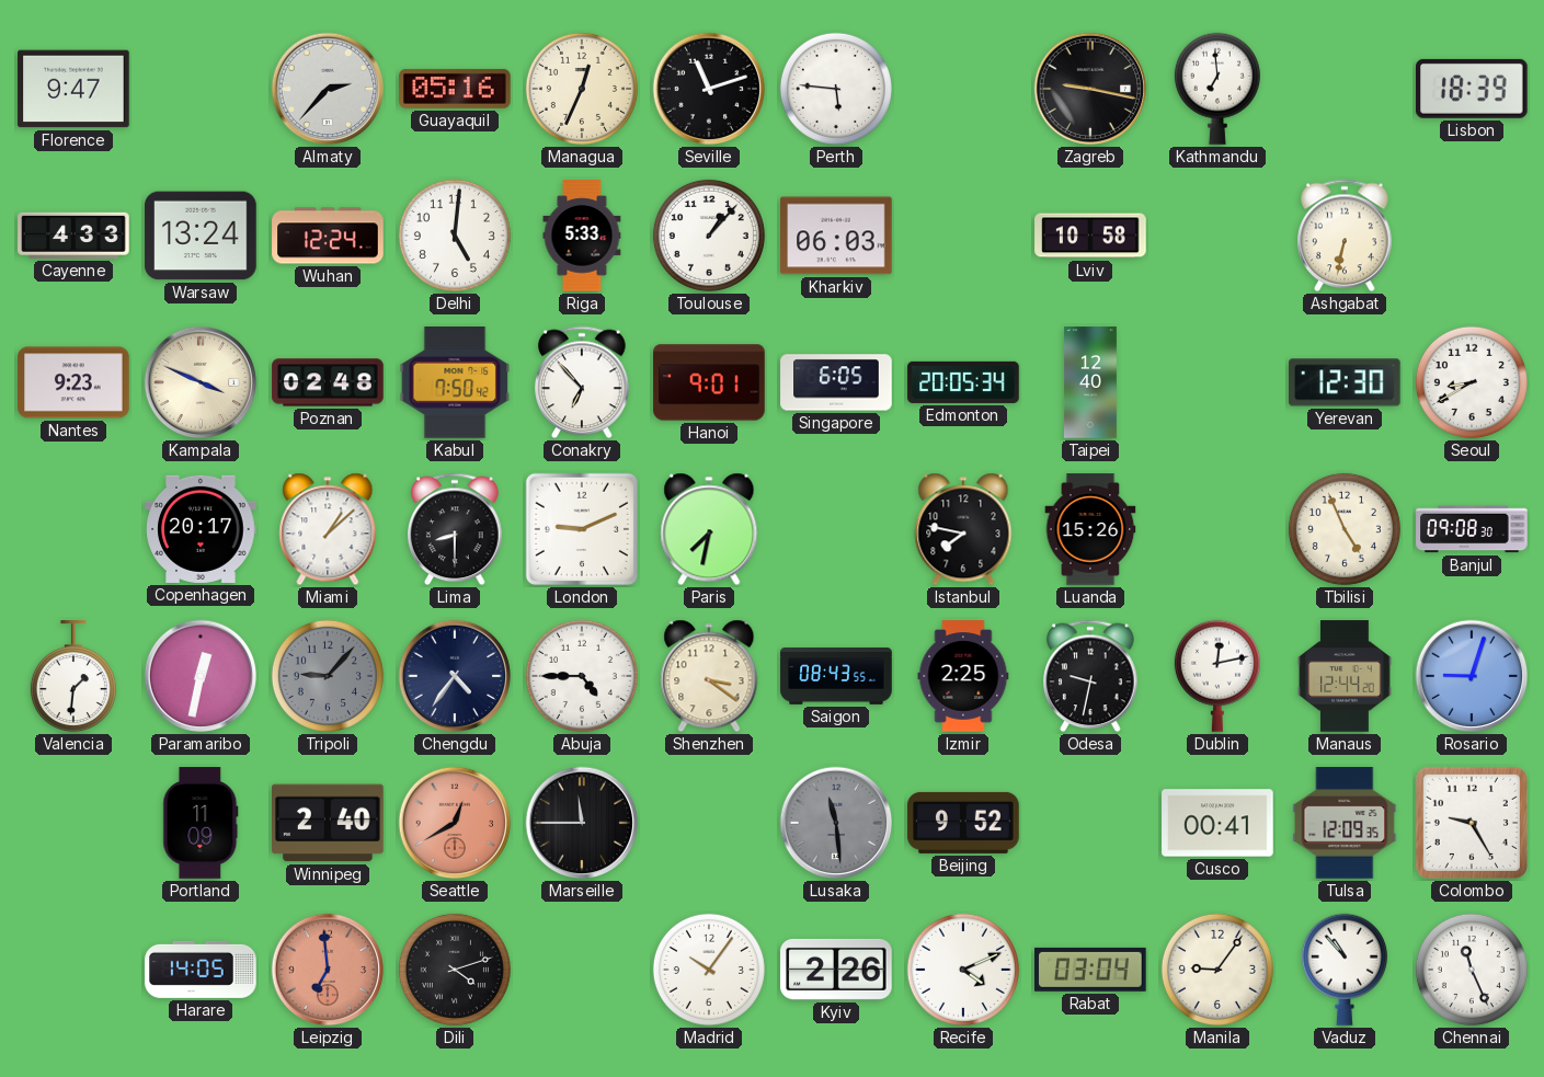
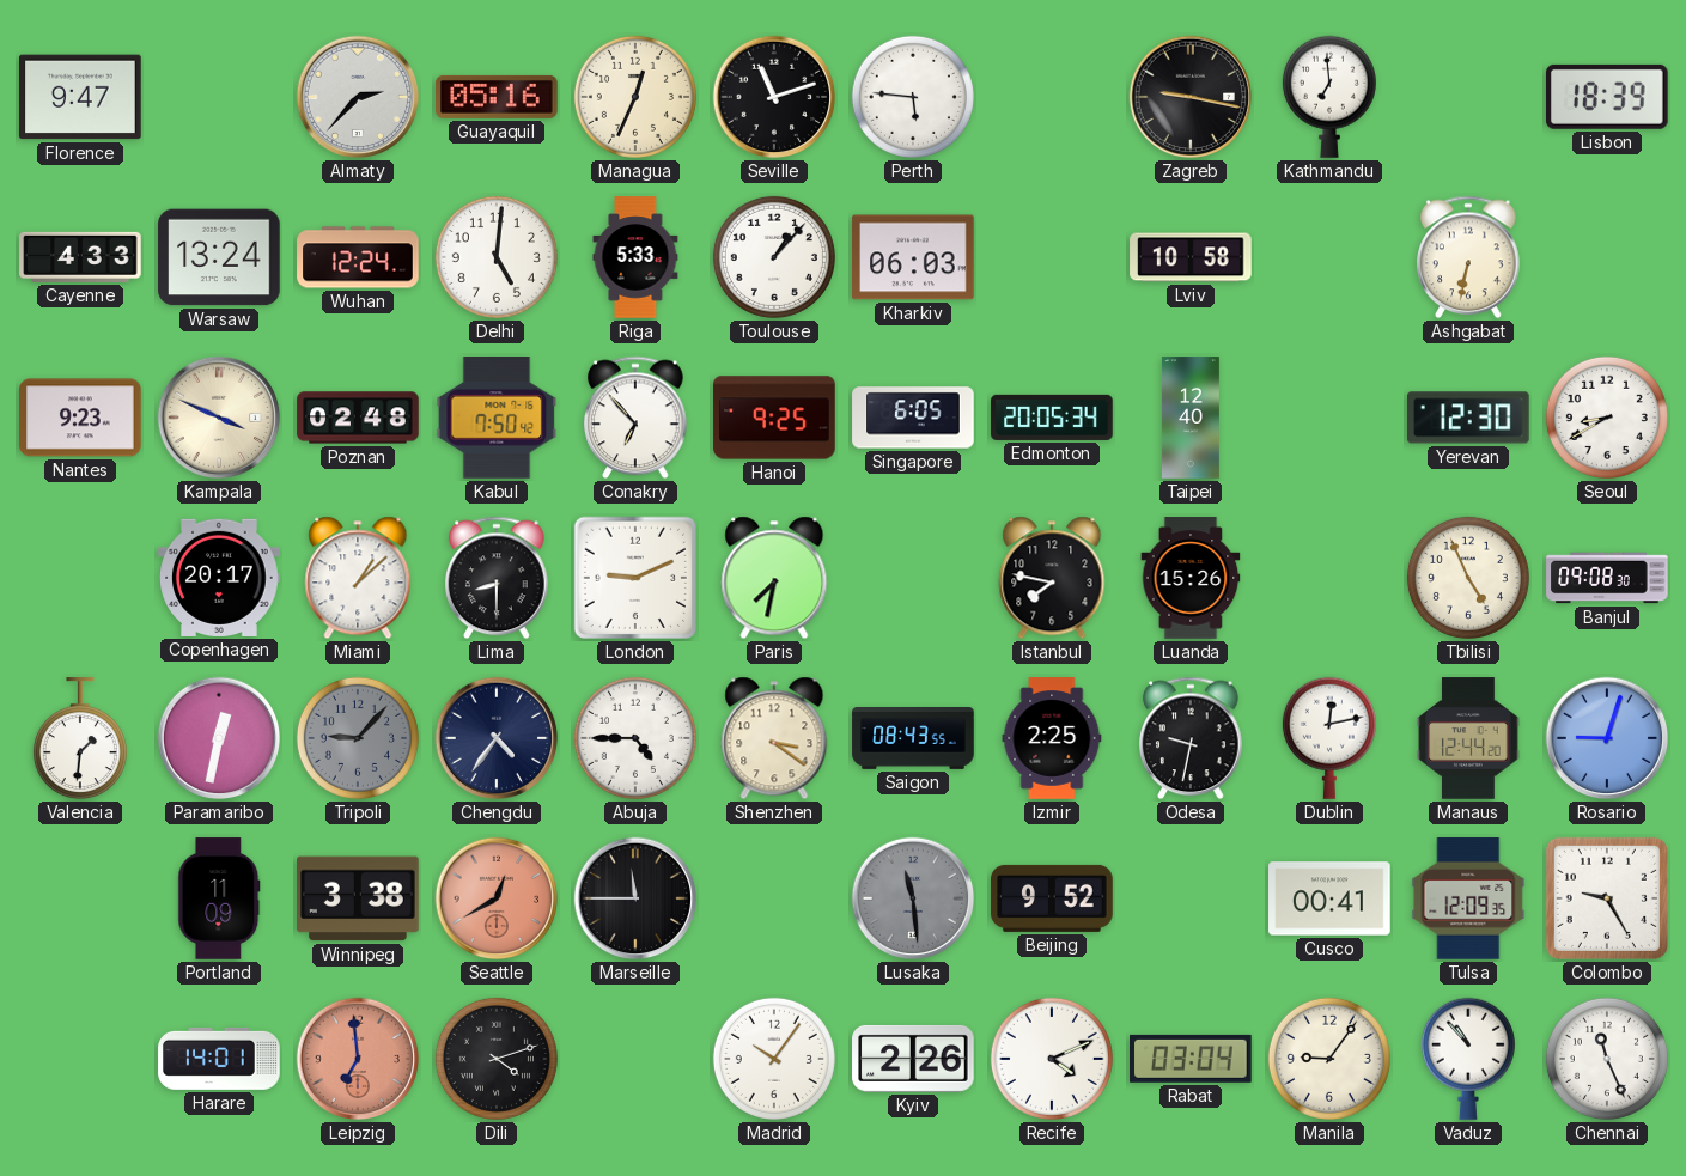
Hanoi: 9:01 -> 9:25
Winnipeg: 2:40 -> 3:38
Harare: 14:05 -> 14:01
